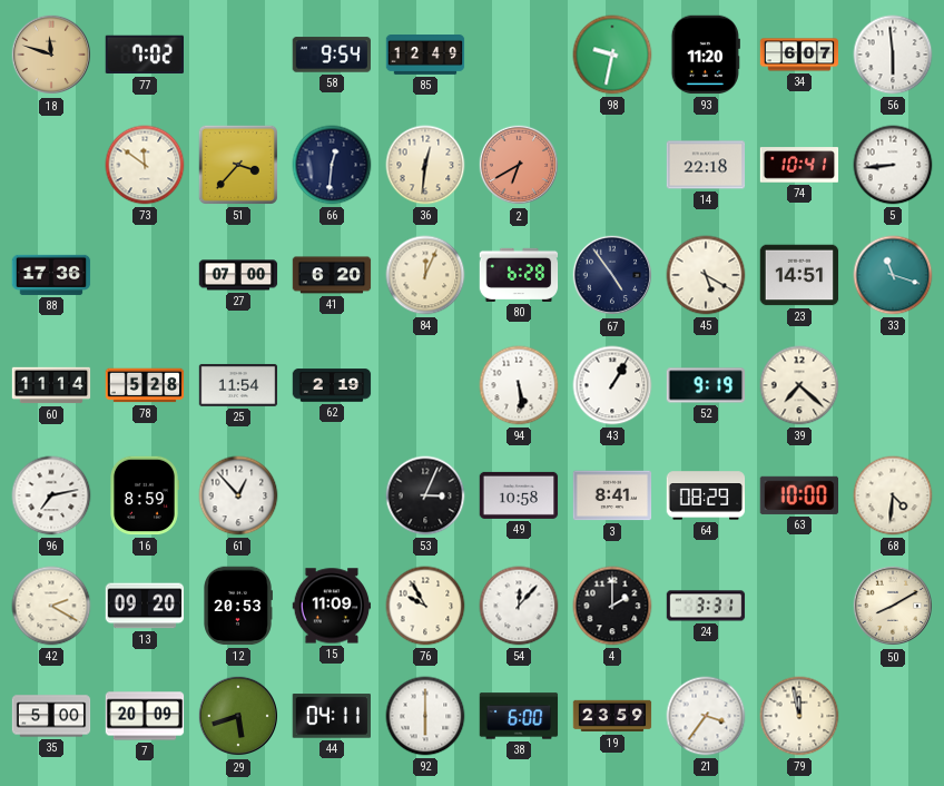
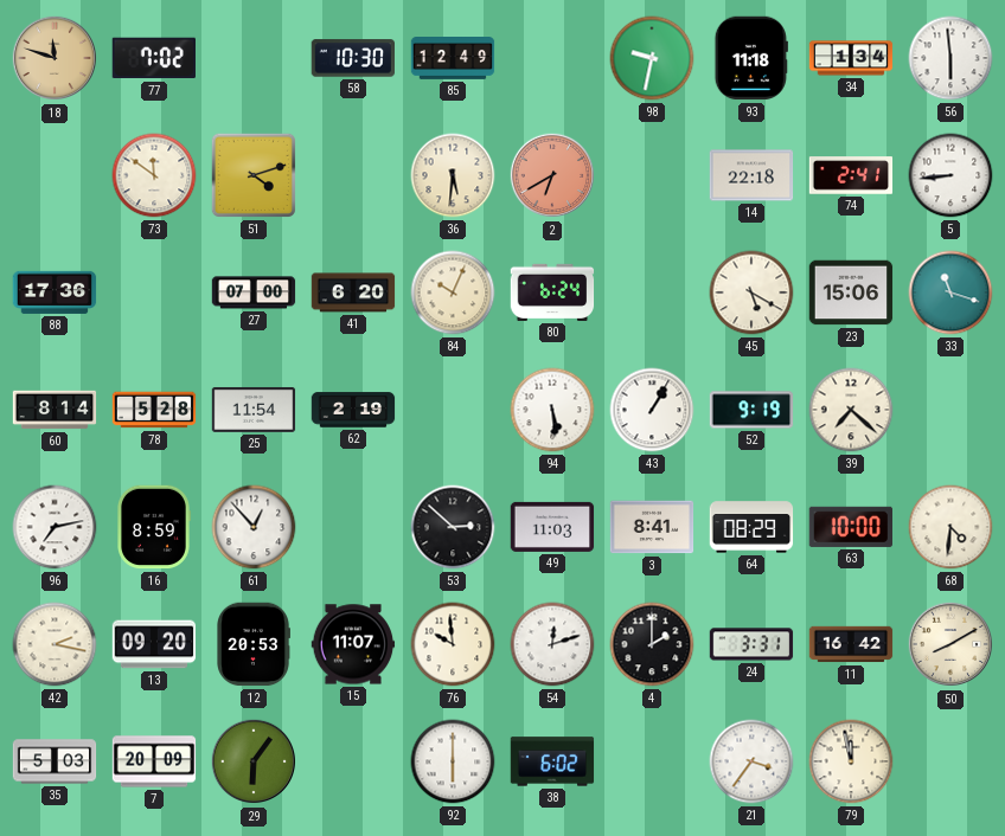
58: 9:54 -> 10:30
93: 11:20 -> 11:18
34: 6:07 -> 1:34
51: 3:37 -> 4:12
66: 12:31 -> none
36: 12:31 -> 5:31
74: 10:41 -> 2:41
84: 12:04 -> 10:04
80: 6:28 -> 6:24
67: 4:54 -> none
23: 14:51 -> 15:06
60: 11:14 -> 8:14
53: 3:04 -> 2:52
49: 10:58 -> 11:03
42: 2:20 -> 2:17
15: 11:09 -> 11:07
76: 9:55 -> 9:59
54: 12:07 -> 12:12
11: none -> 16:42
35: 5:00 -> 5:03
29: 5:42 -> 6:06
44: 04:11 -> none
38: 6:00 -> 6:02
19: 23:59 -> none
